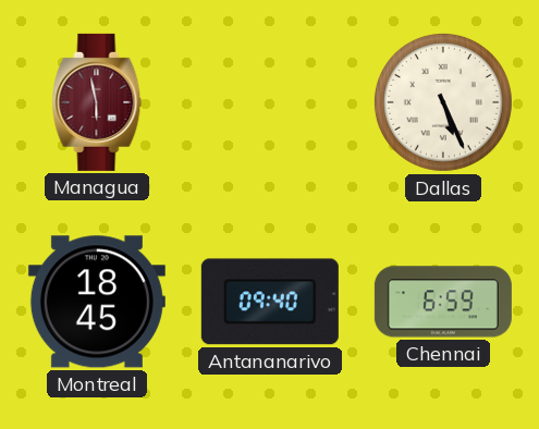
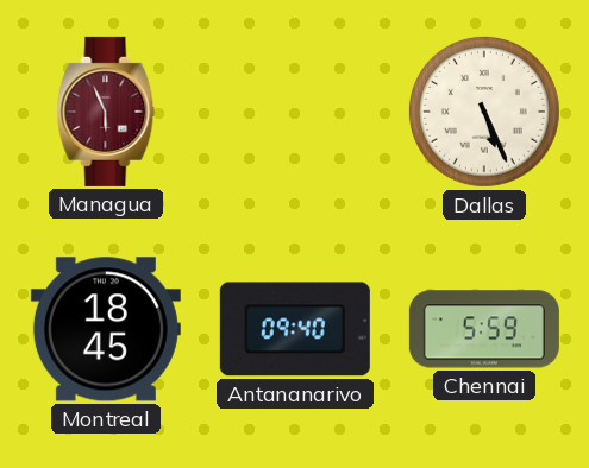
Managua: 5:58 -> 5:56
Chennai: 6:59 -> 5:59
